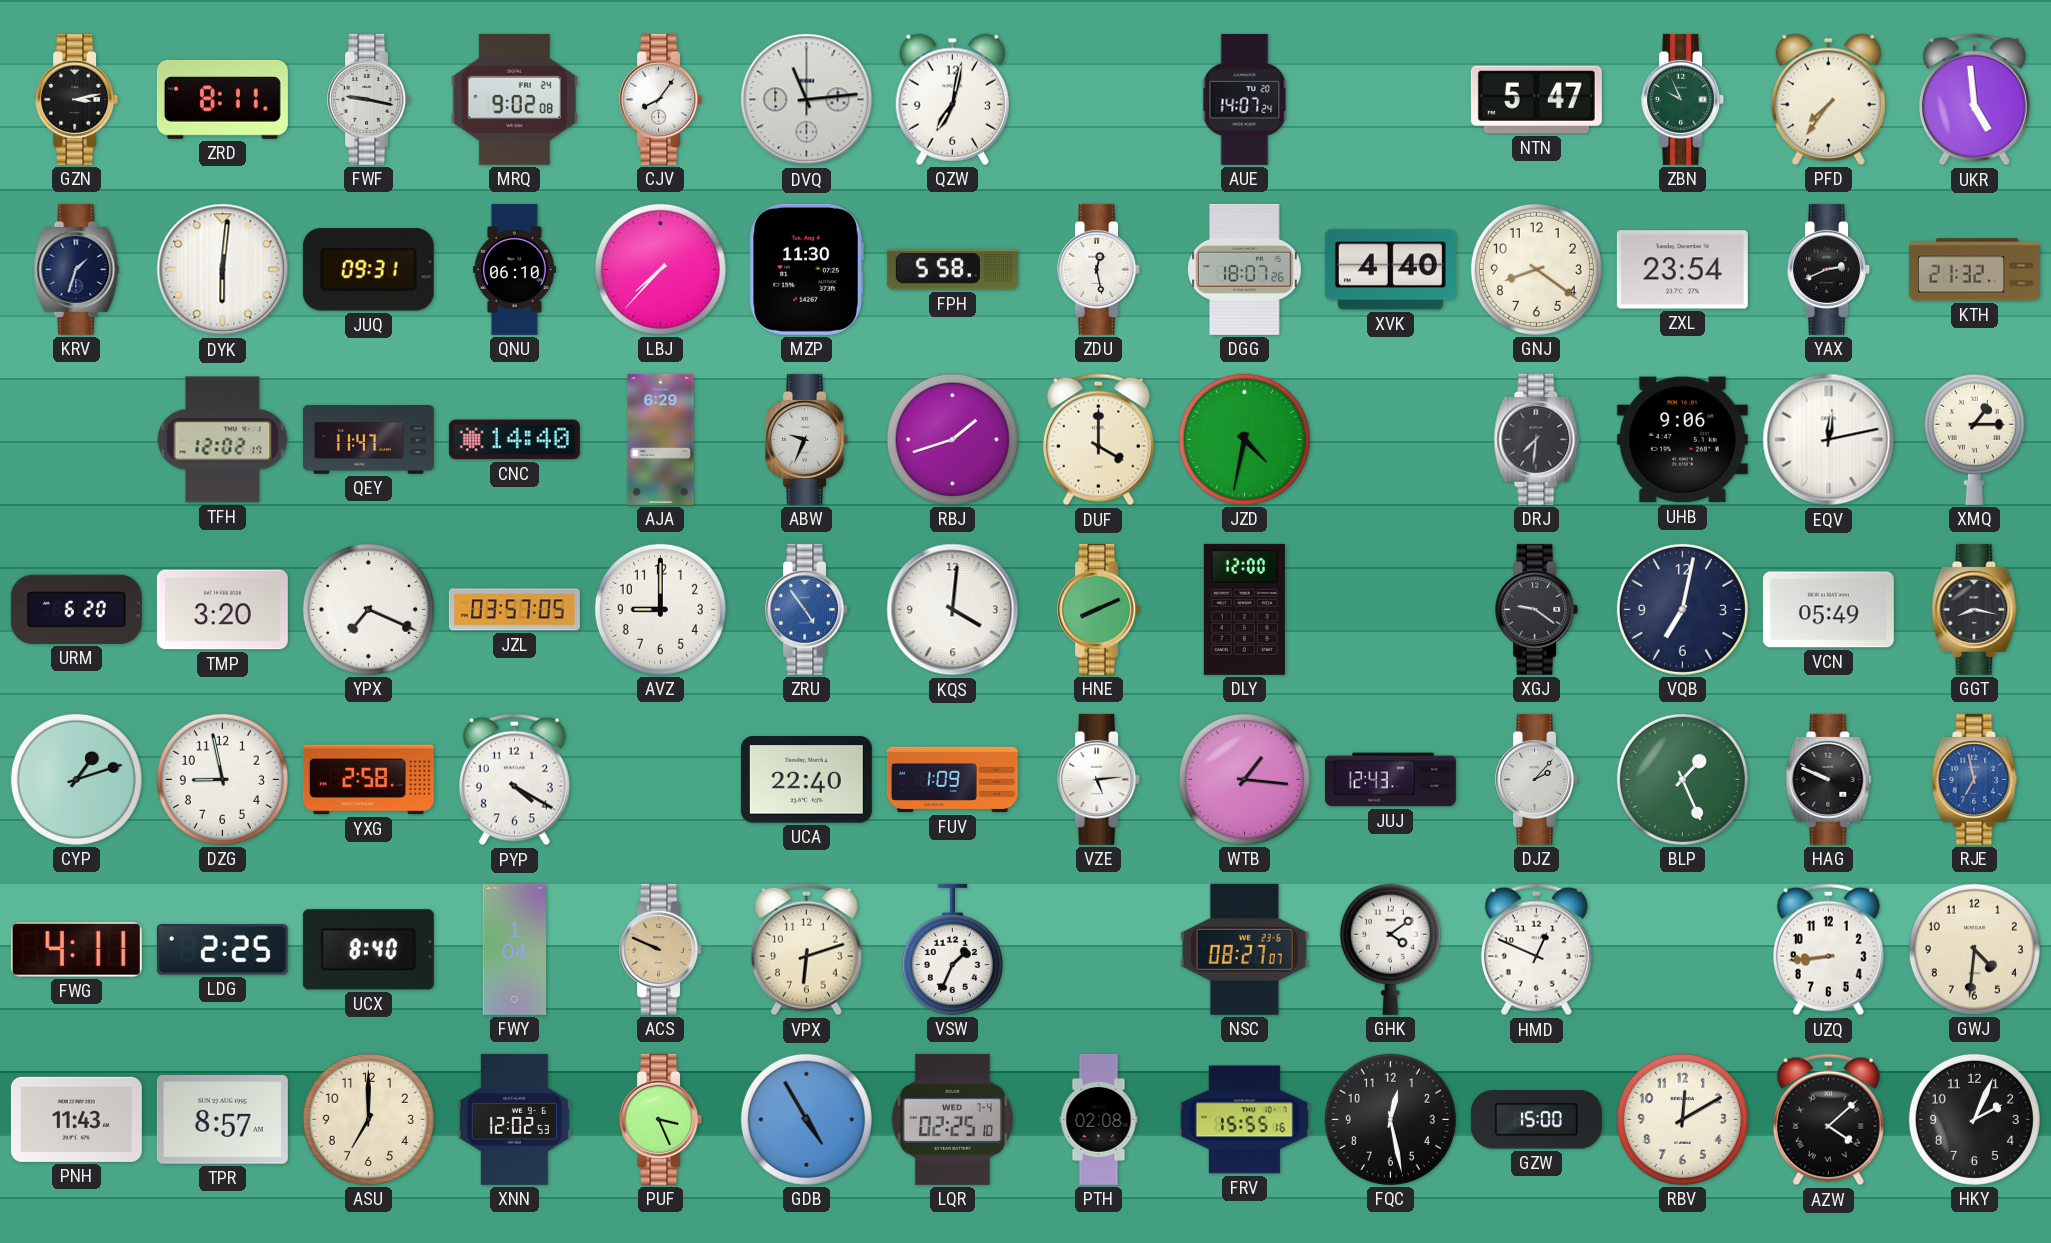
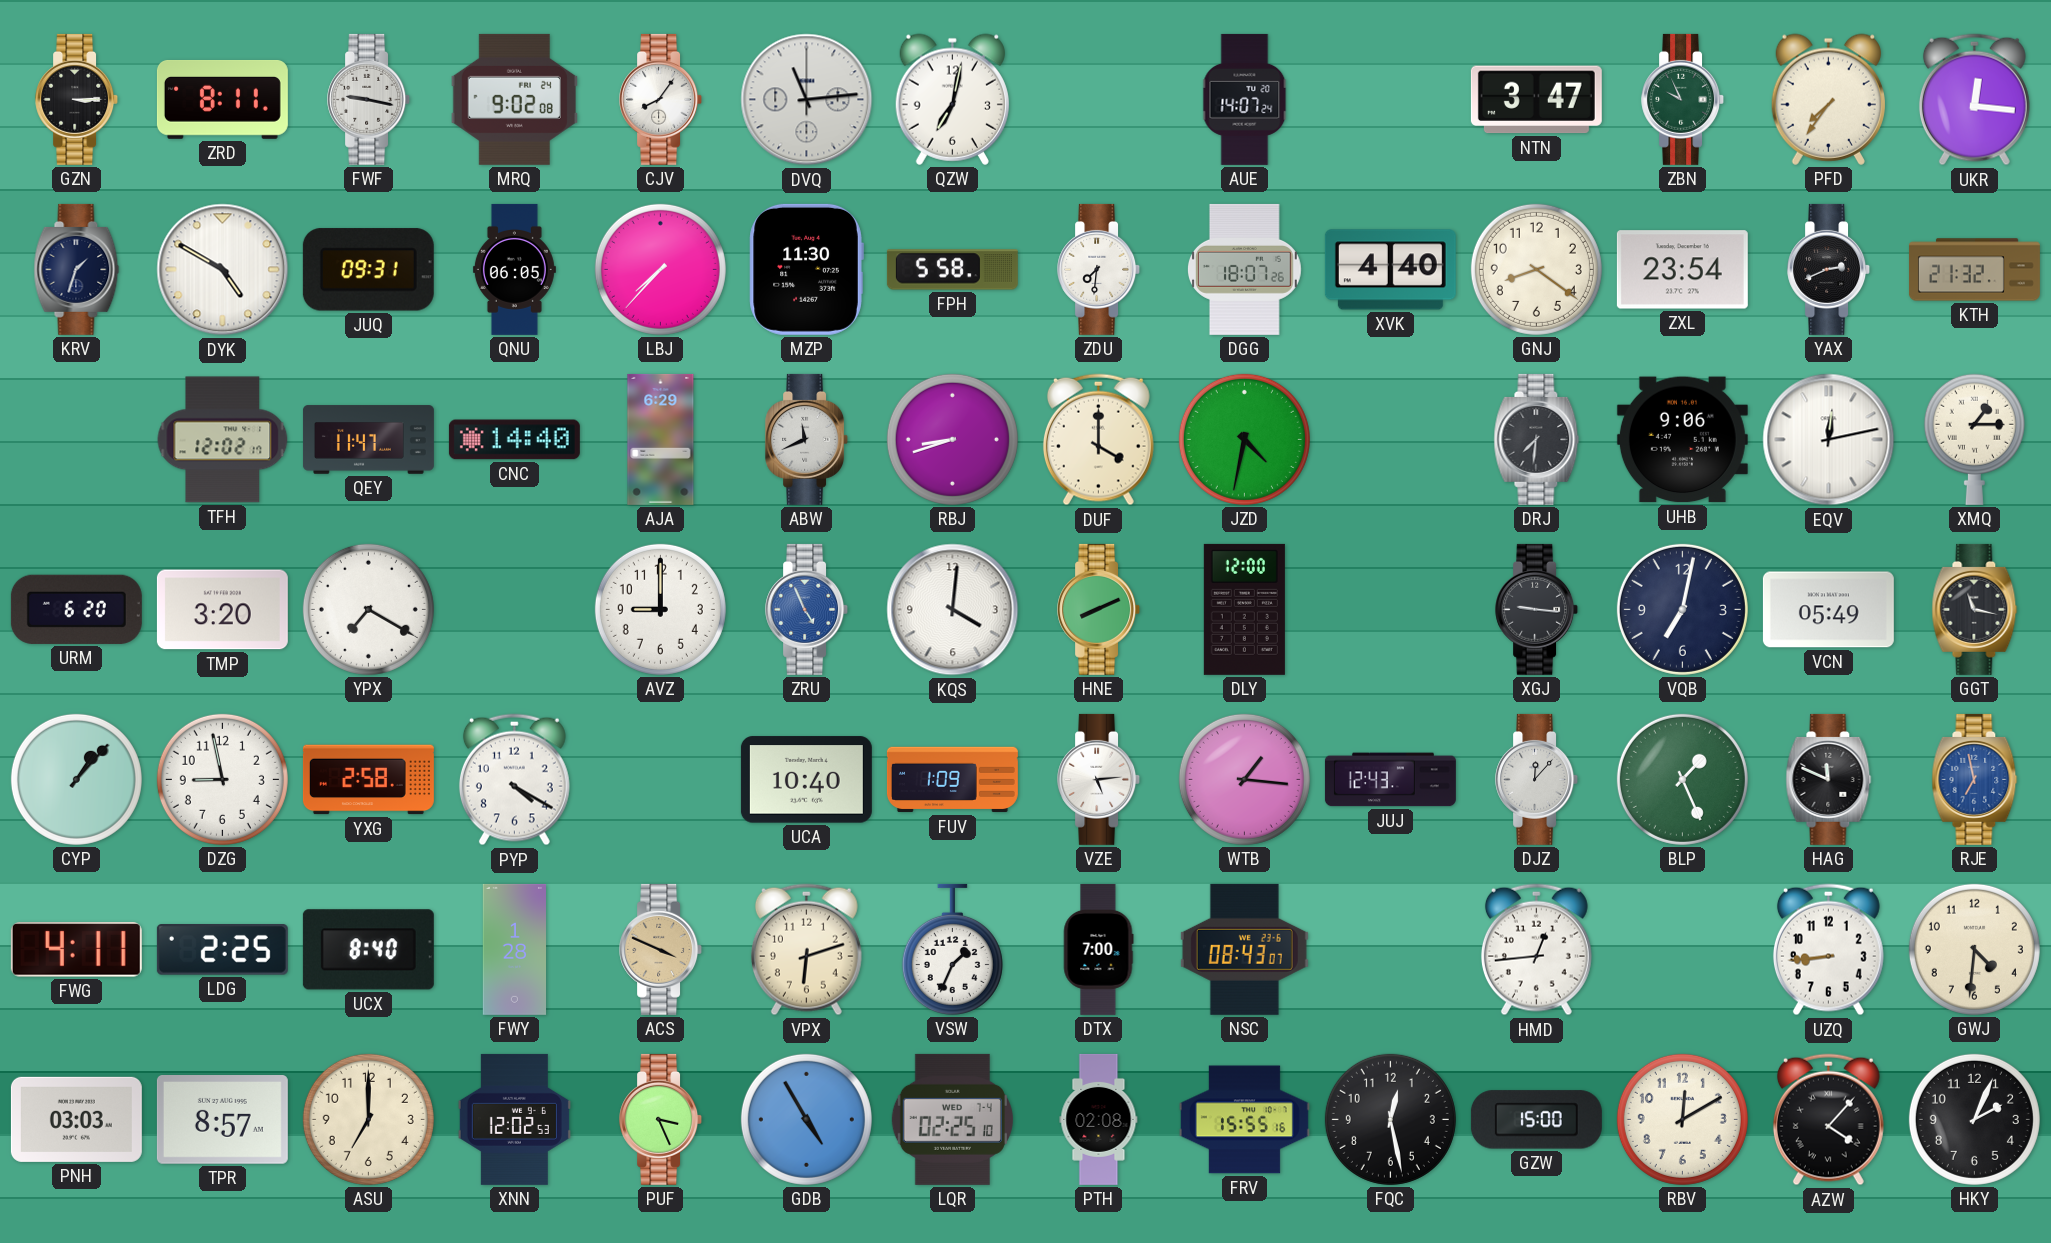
GZN: 3:13 -> 3:15
NTN: 5:47 -> 3:47
UKR: 4:59 -> 12:16
DYK: 6:01 -> 4:50
QNU: 06:10 -> 06:05
ZDU: 12:28 -> 7:31
ABW: 9:34 -> 11:41
RBJ: 1:42 -> 8:42
YPX: 7:19 -> 7:20
JZL: 03:57 -> none
ZRU: 4:54 -> 4:56
XGJ: 9:21 -> 9:16
GGT: 8:17 -> 11:17
CYP: 1:12 -> 1:07
UCA: 22:40 -> 10:40
DJZ: 2:07 -> 12:07
HAG: 9:49 -> 11:49
FWY: 1:04 -> 1:28
ACS: 9:49 -> 3:49
DTX: none -> 7:00
NSC: 08:27 -> 08:43
GHK: 4:09 -> none
HMD: 12:49 -> 12:44
PNH: 11:43 -> 03:03
AZW: 4:08 -> 4:07
